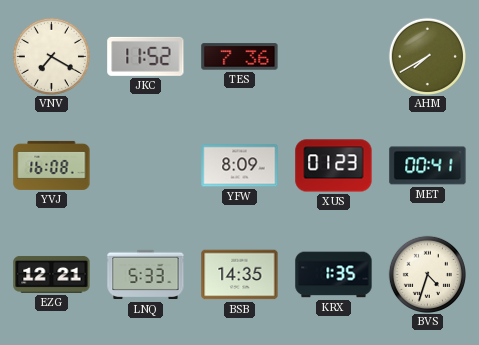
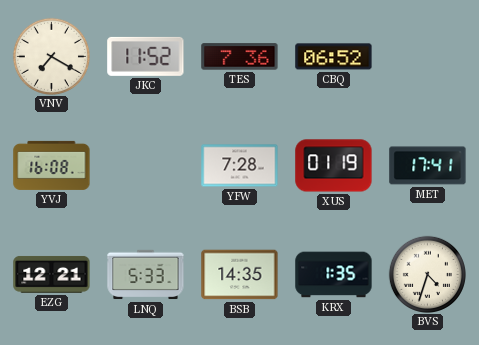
CBQ: none -> 06:52
AHM: 7:40 -> none
YFW: 8:09 -> 7:28
XUS: 01:23 -> 01:19
MET: 00:41 -> 17:41
